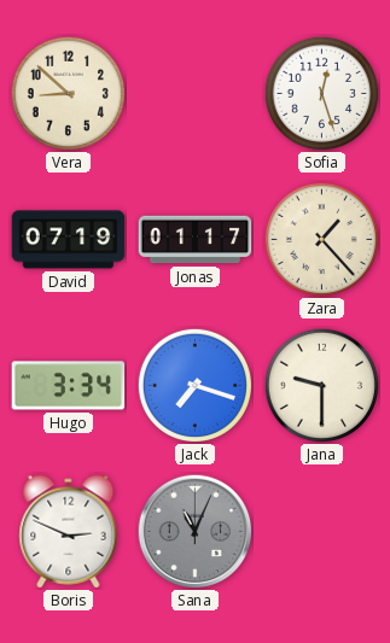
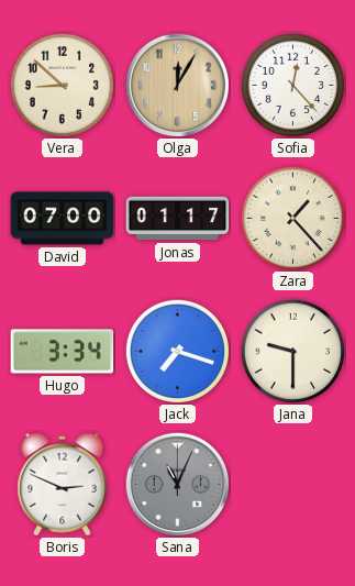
Olga: none -> 12:05
Sofia: 12:27 -> 12:23
David: 07:19 -> 07:00
